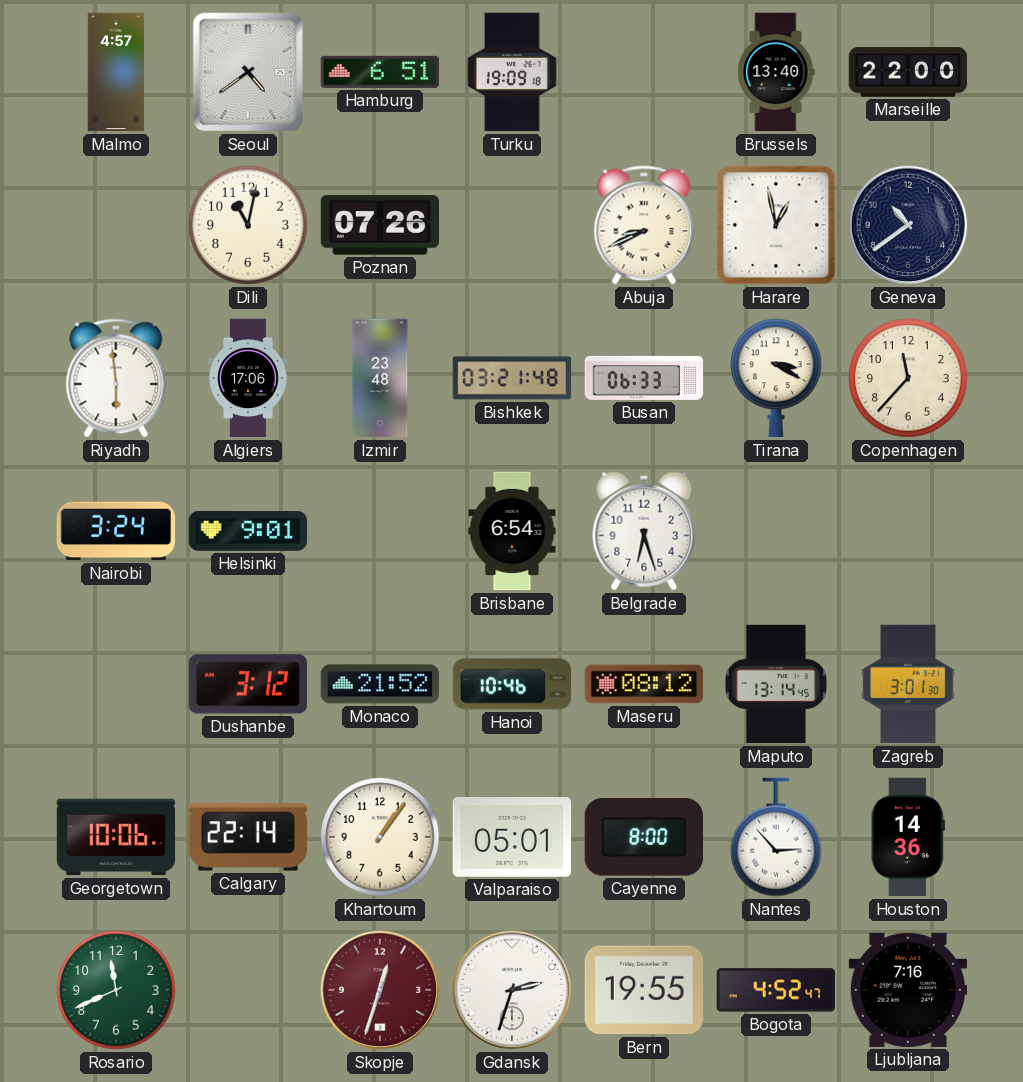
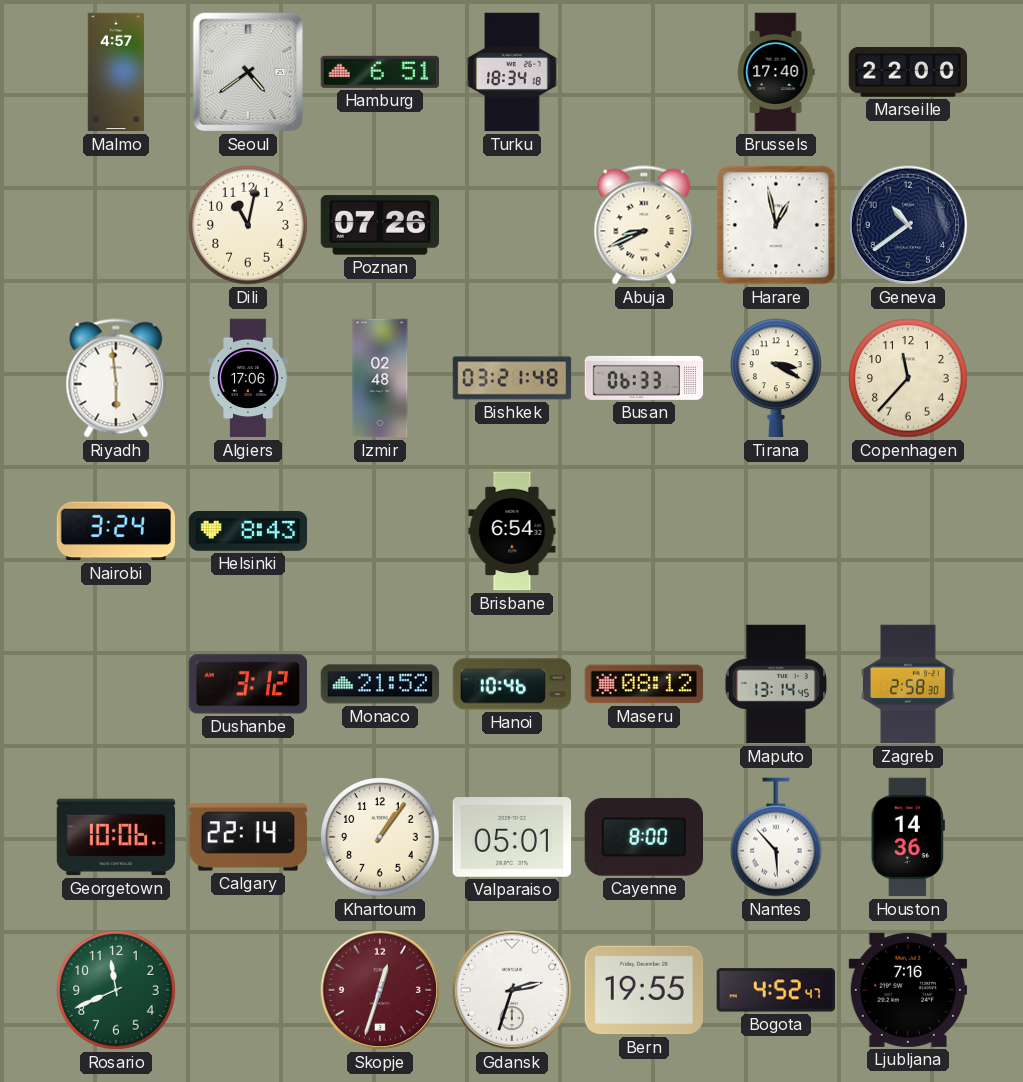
Turku: 19:09 -> 18:34
Brussels: 13:40 -> 17:40
Izmir: 23:48 -> 02:48
Helsinki: 9:01 -> 8:43
Belgrade: 6:27 -> none
Zagreb: 3:01 -> 2:58
Nantes: 2:53 -> 5:53
